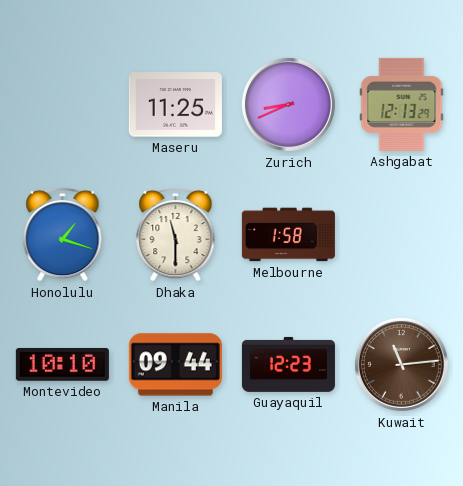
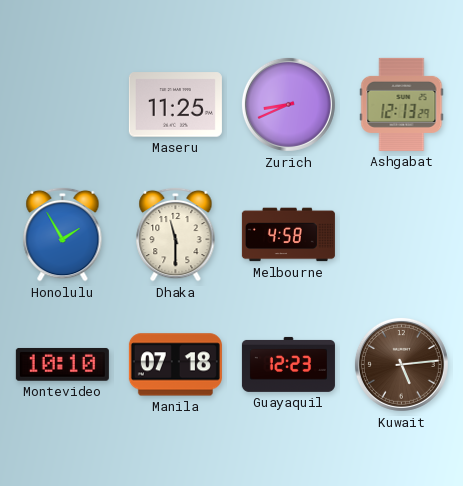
Honolulu: 1:18 -> 1:55
Melbourne: 1:58 -> 4:58
Manila: 09:44 -> 07:18
Kuwait: 11:14 -> 5:14
